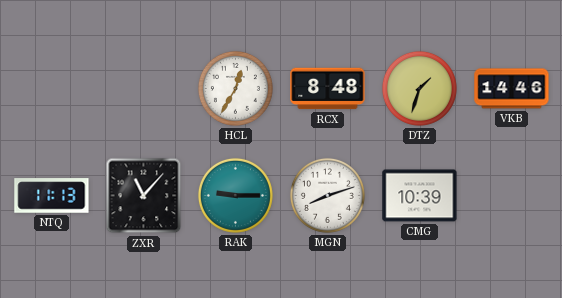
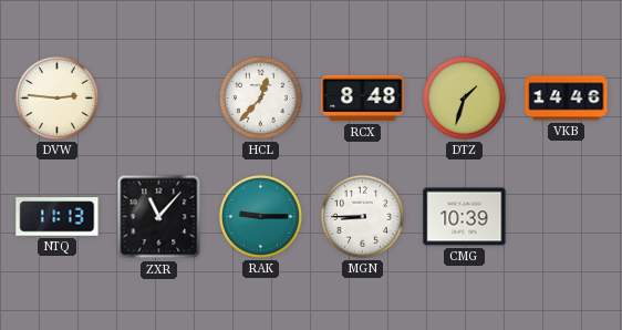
DVW: none -> 2:46
HCL: 12:35 -> 12:37
MGN: 8:12 -> 8:45
